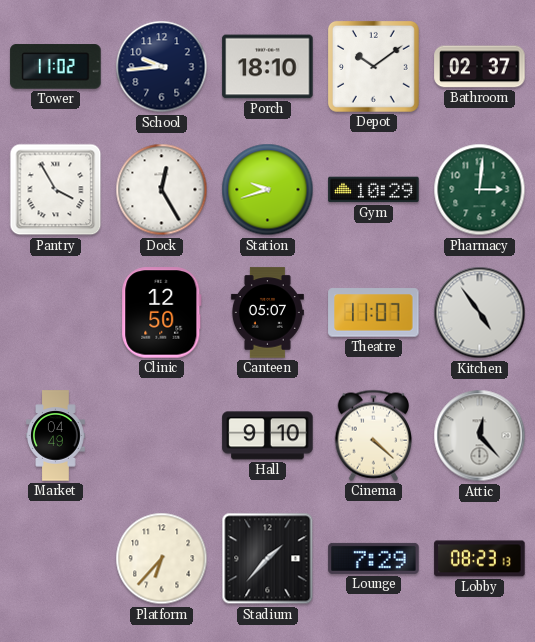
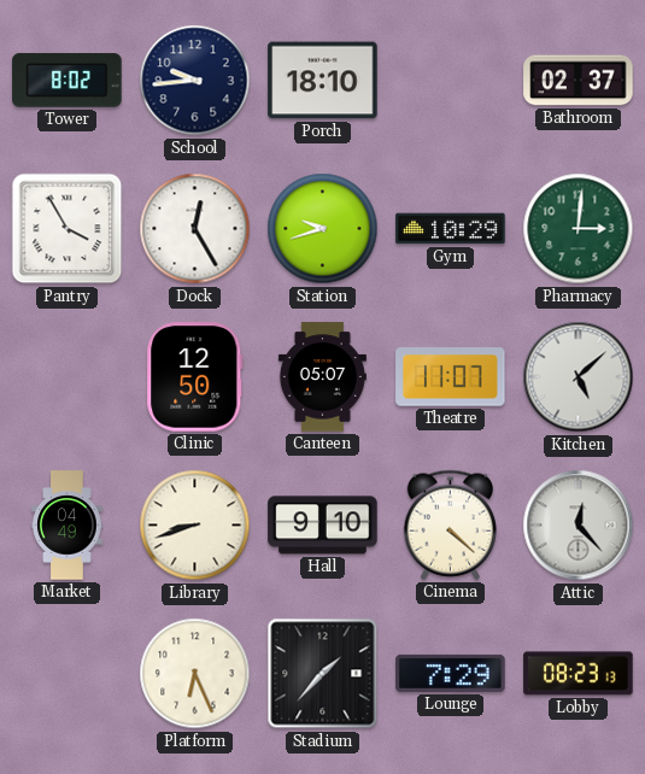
Tower: 11:02 -> 8:02
Depot: 10:09 -> none
Kitchen: 4:54 -> 5:08
Library: none -> 8:42
Platform: 6:37 -> 6:26
